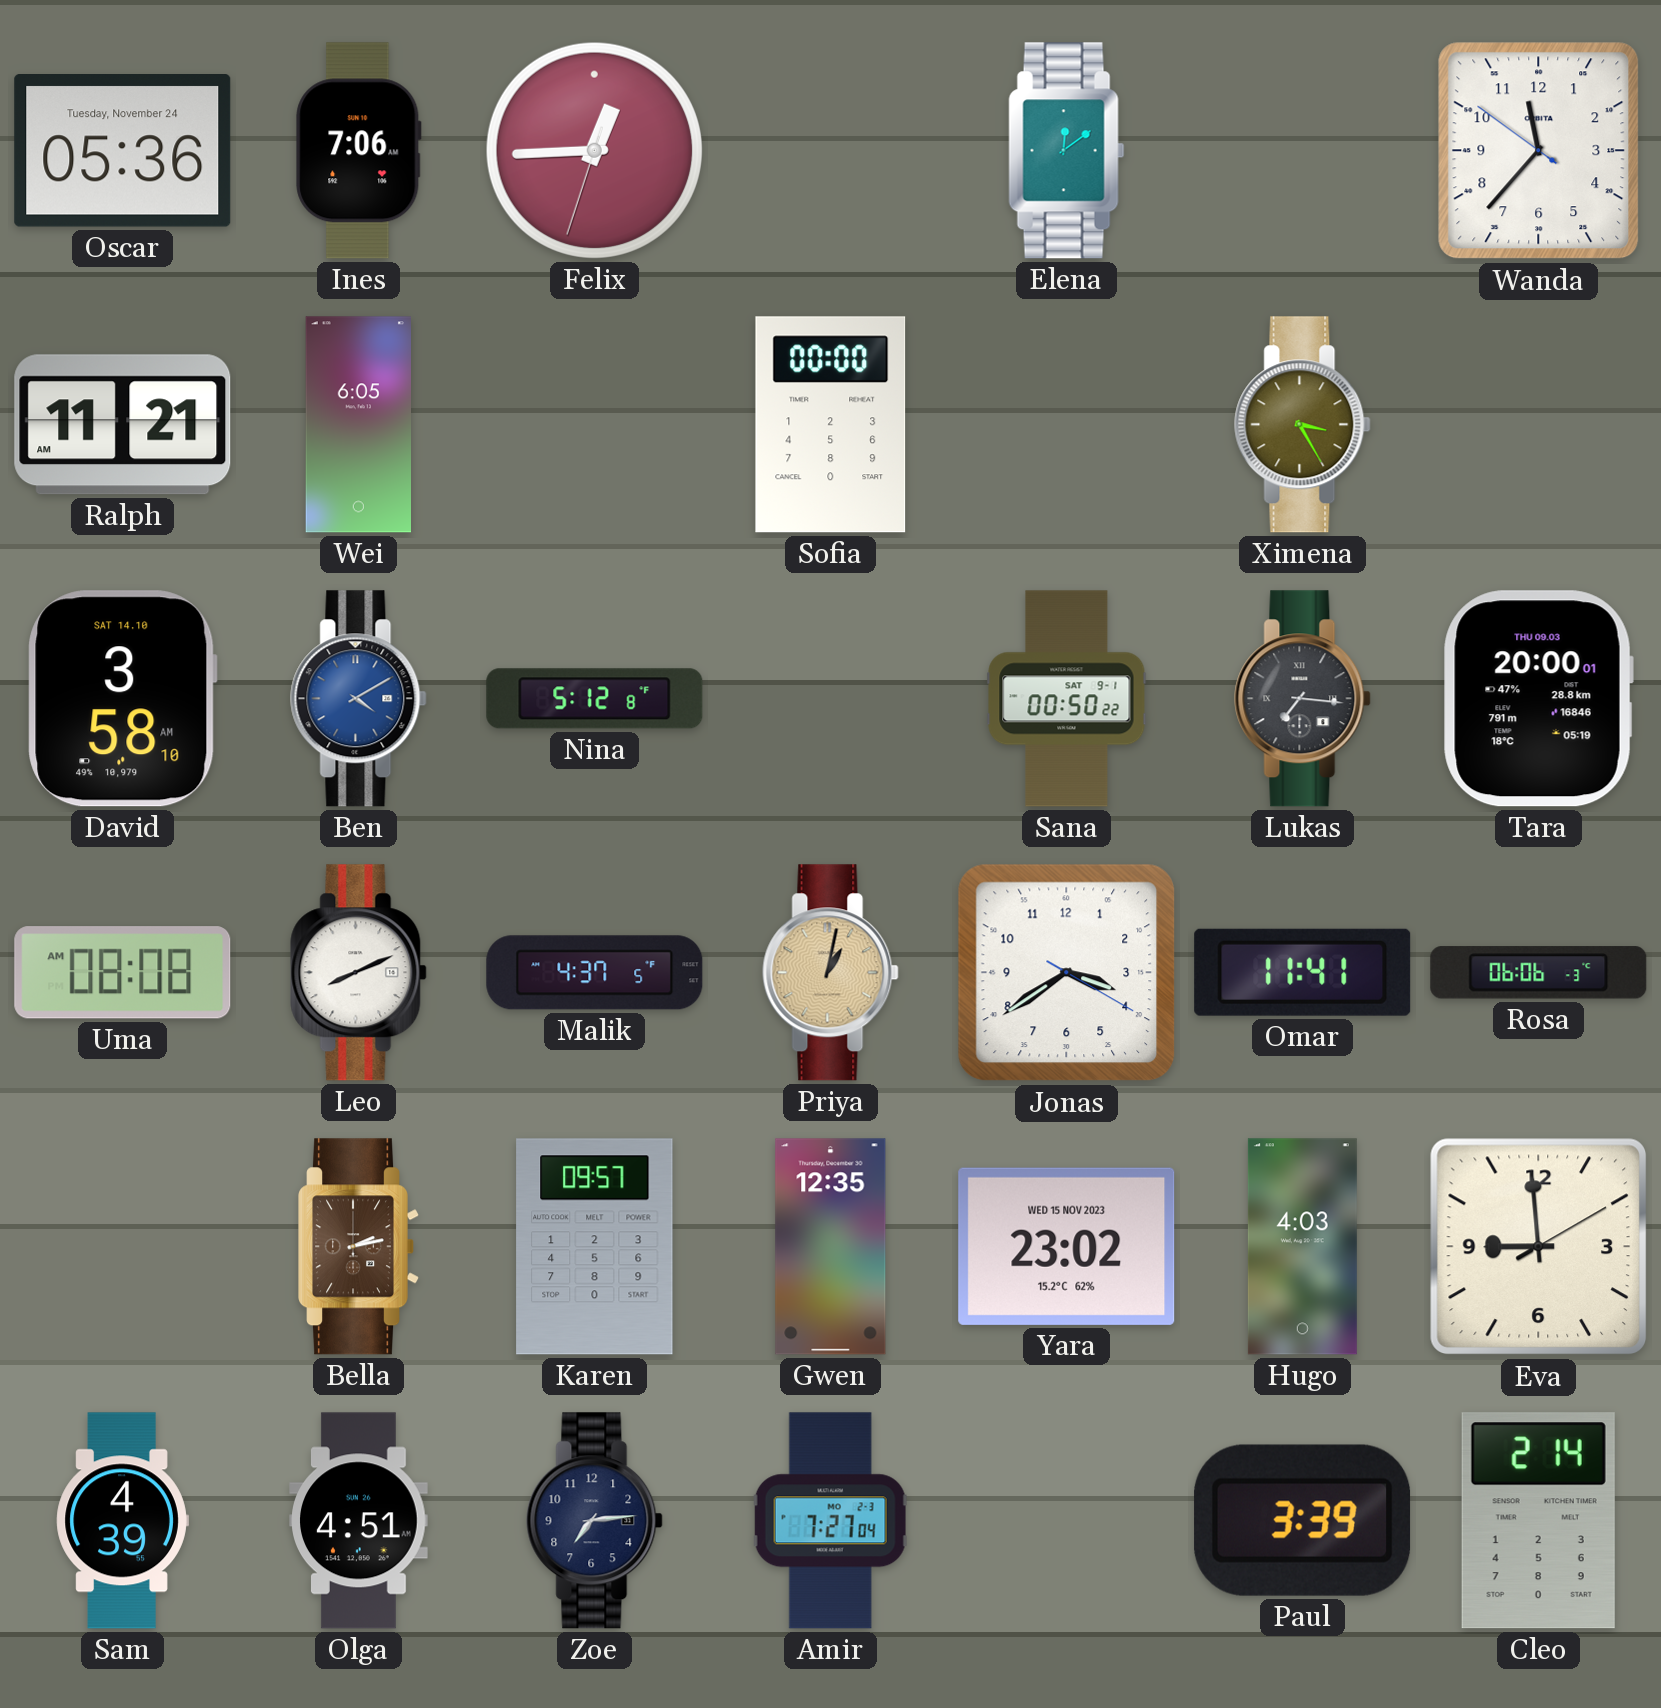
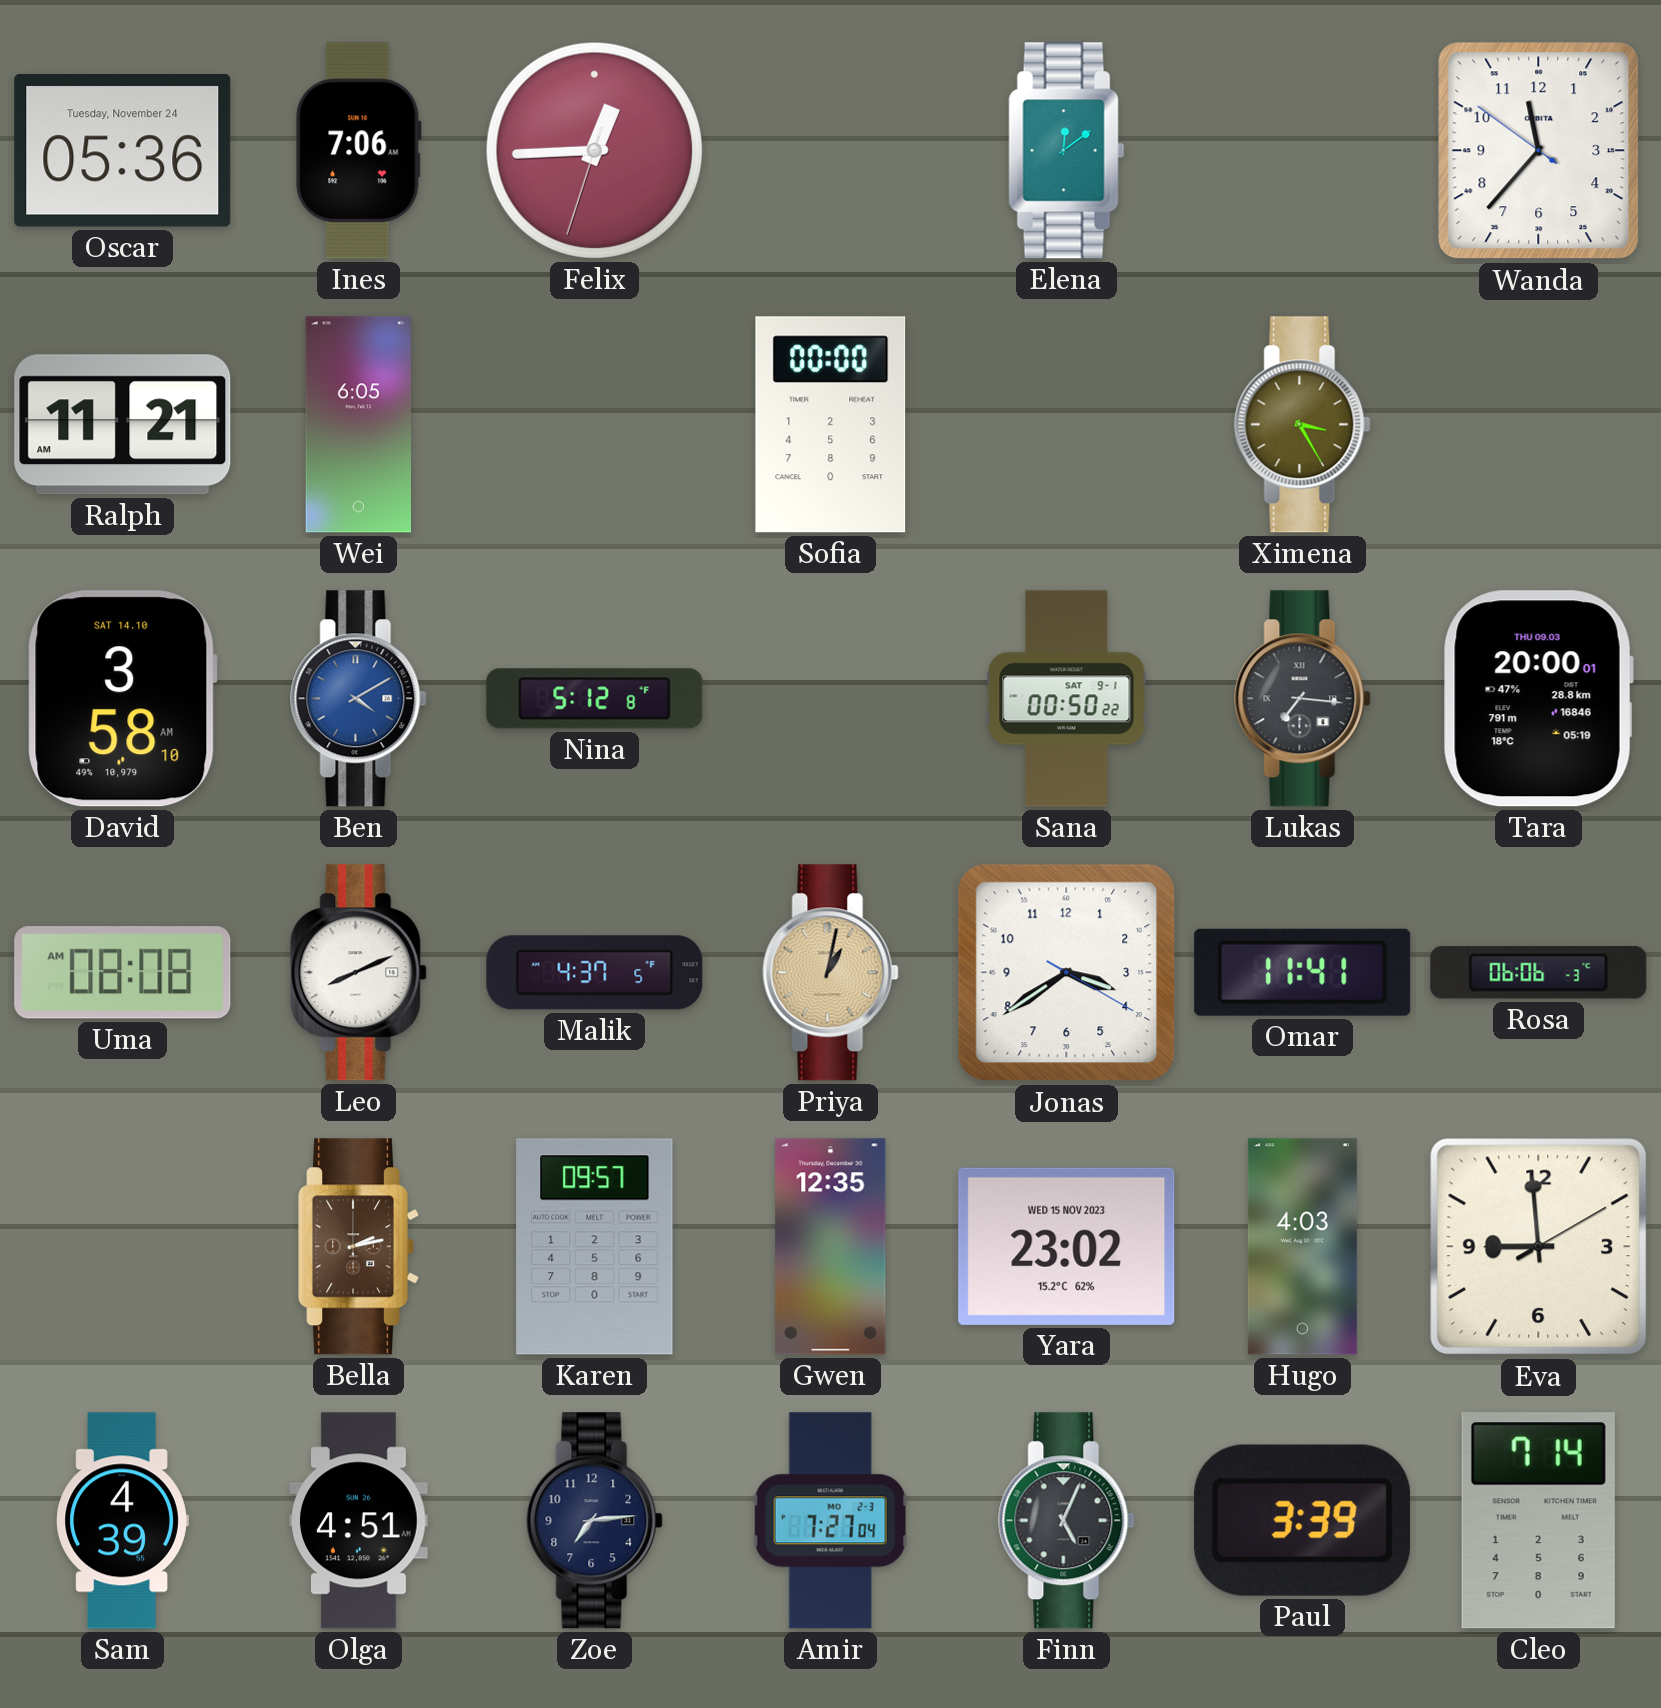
Finn: none -> 5:04
Cleo: 2:14 -> 7:14
